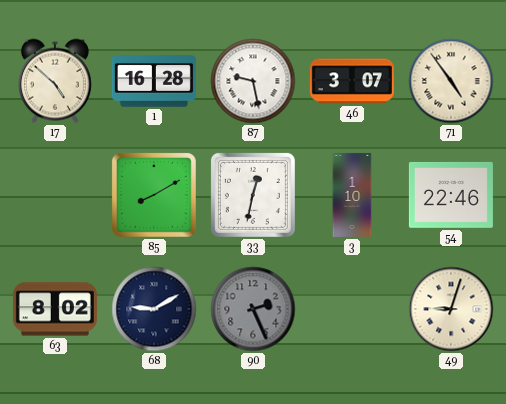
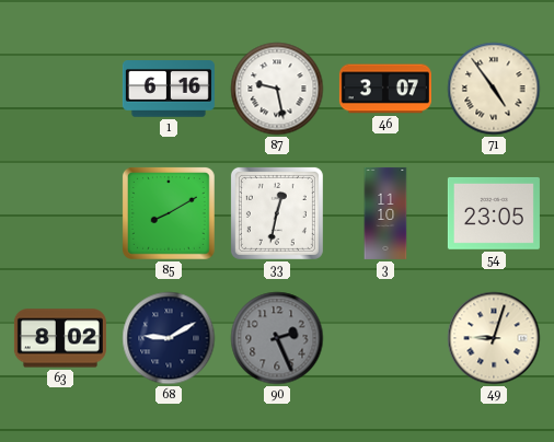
17: 4:52 -> none
1: 16:28 -> 6:16
3: 1:10 -> 11:10
54: 22:46 -> 23:05
